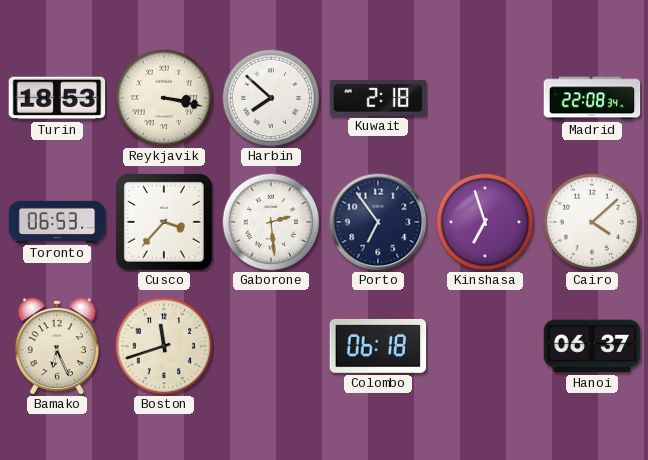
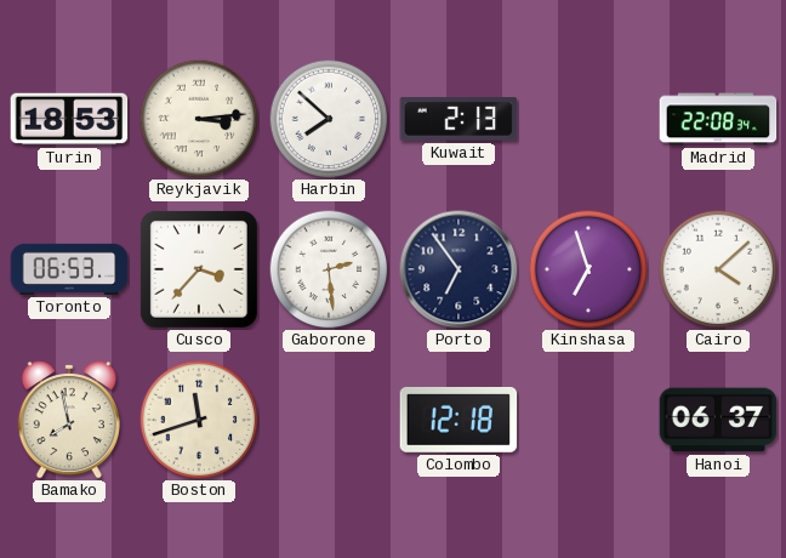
Reykjavik: 3:17 -> 3:14
Kuwait: 2:18 -> 2:13
Bamako: 6:26 -> 7:58
Colombo: 06:18 -> 12:18
